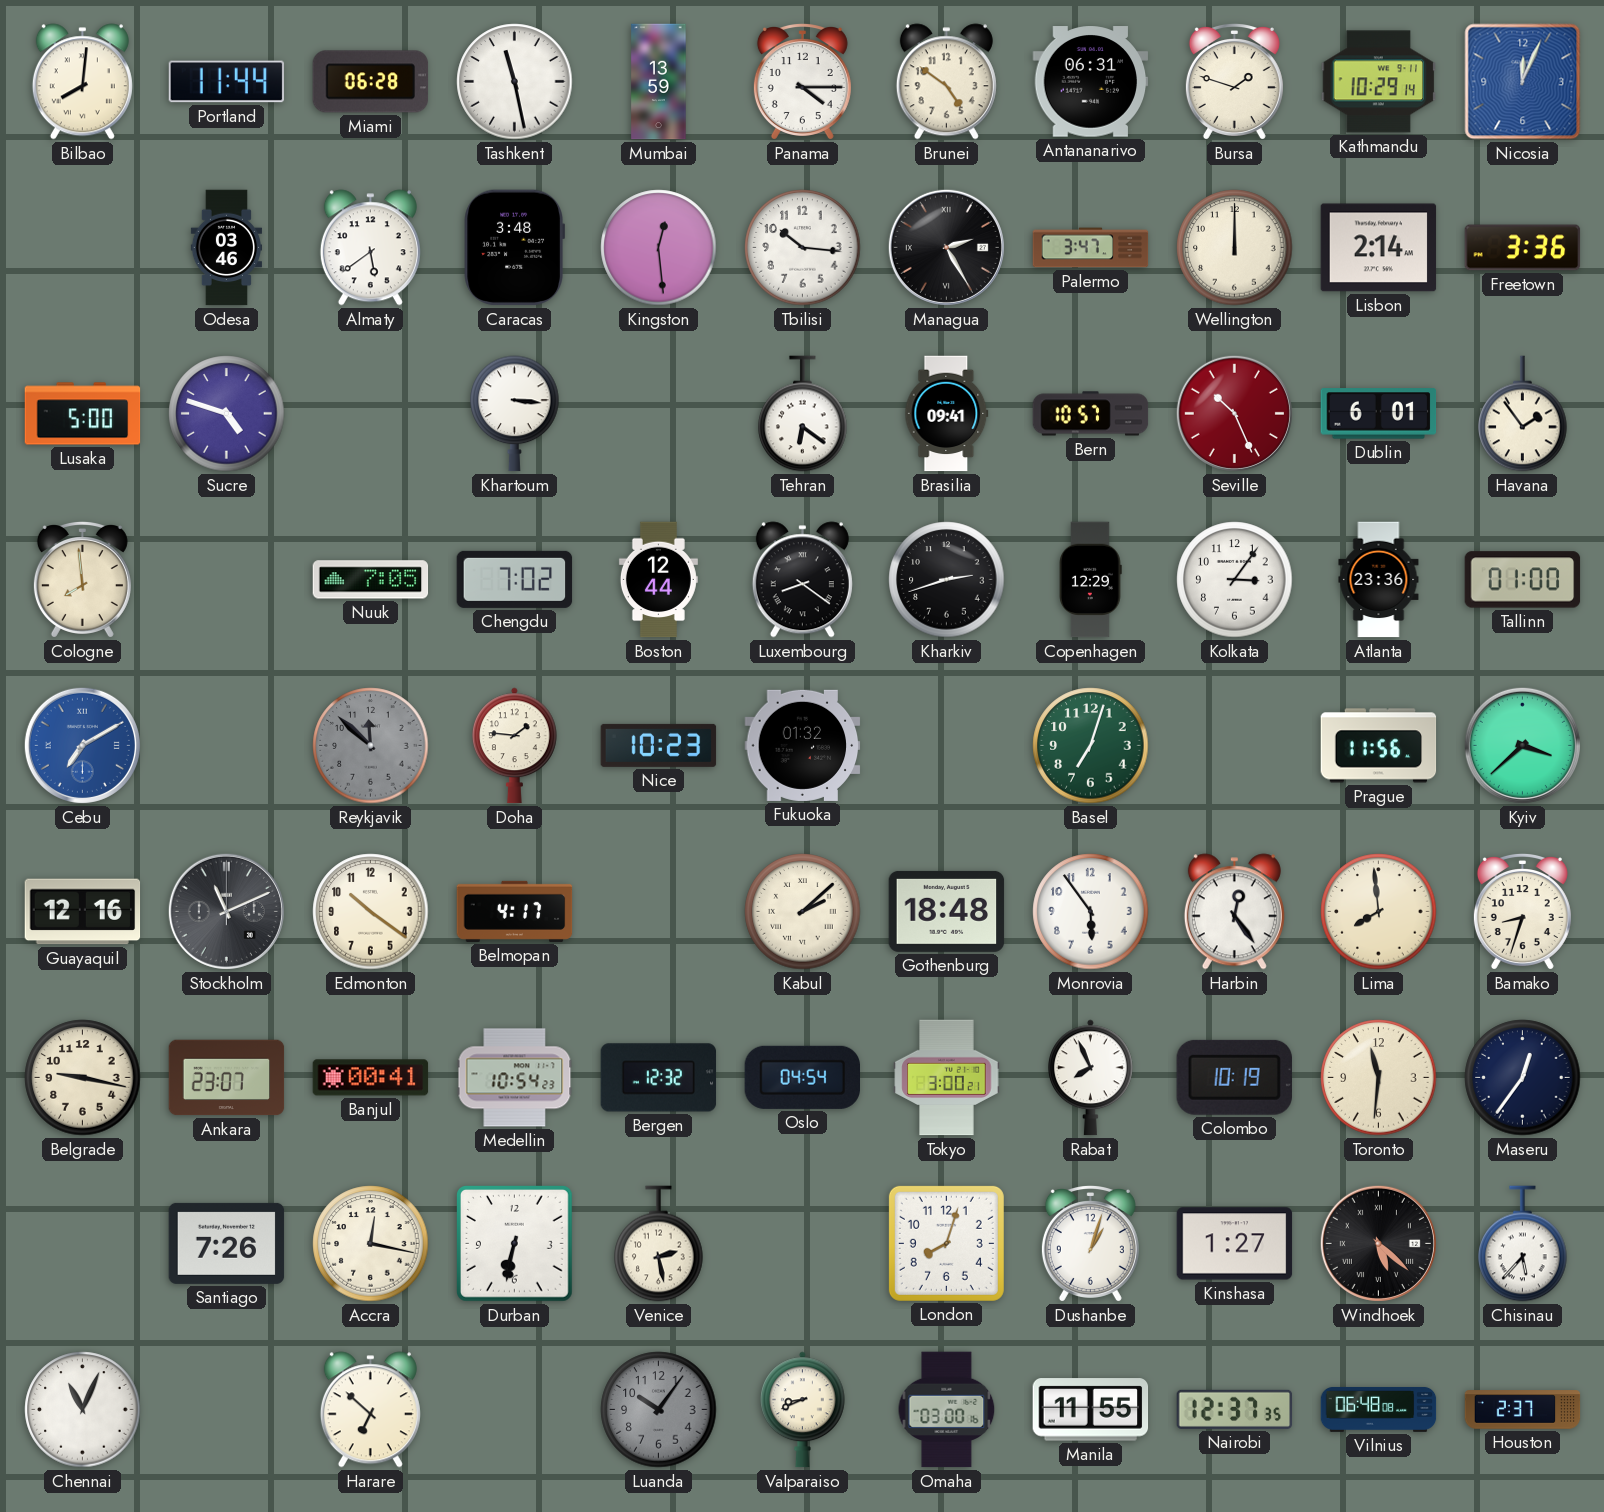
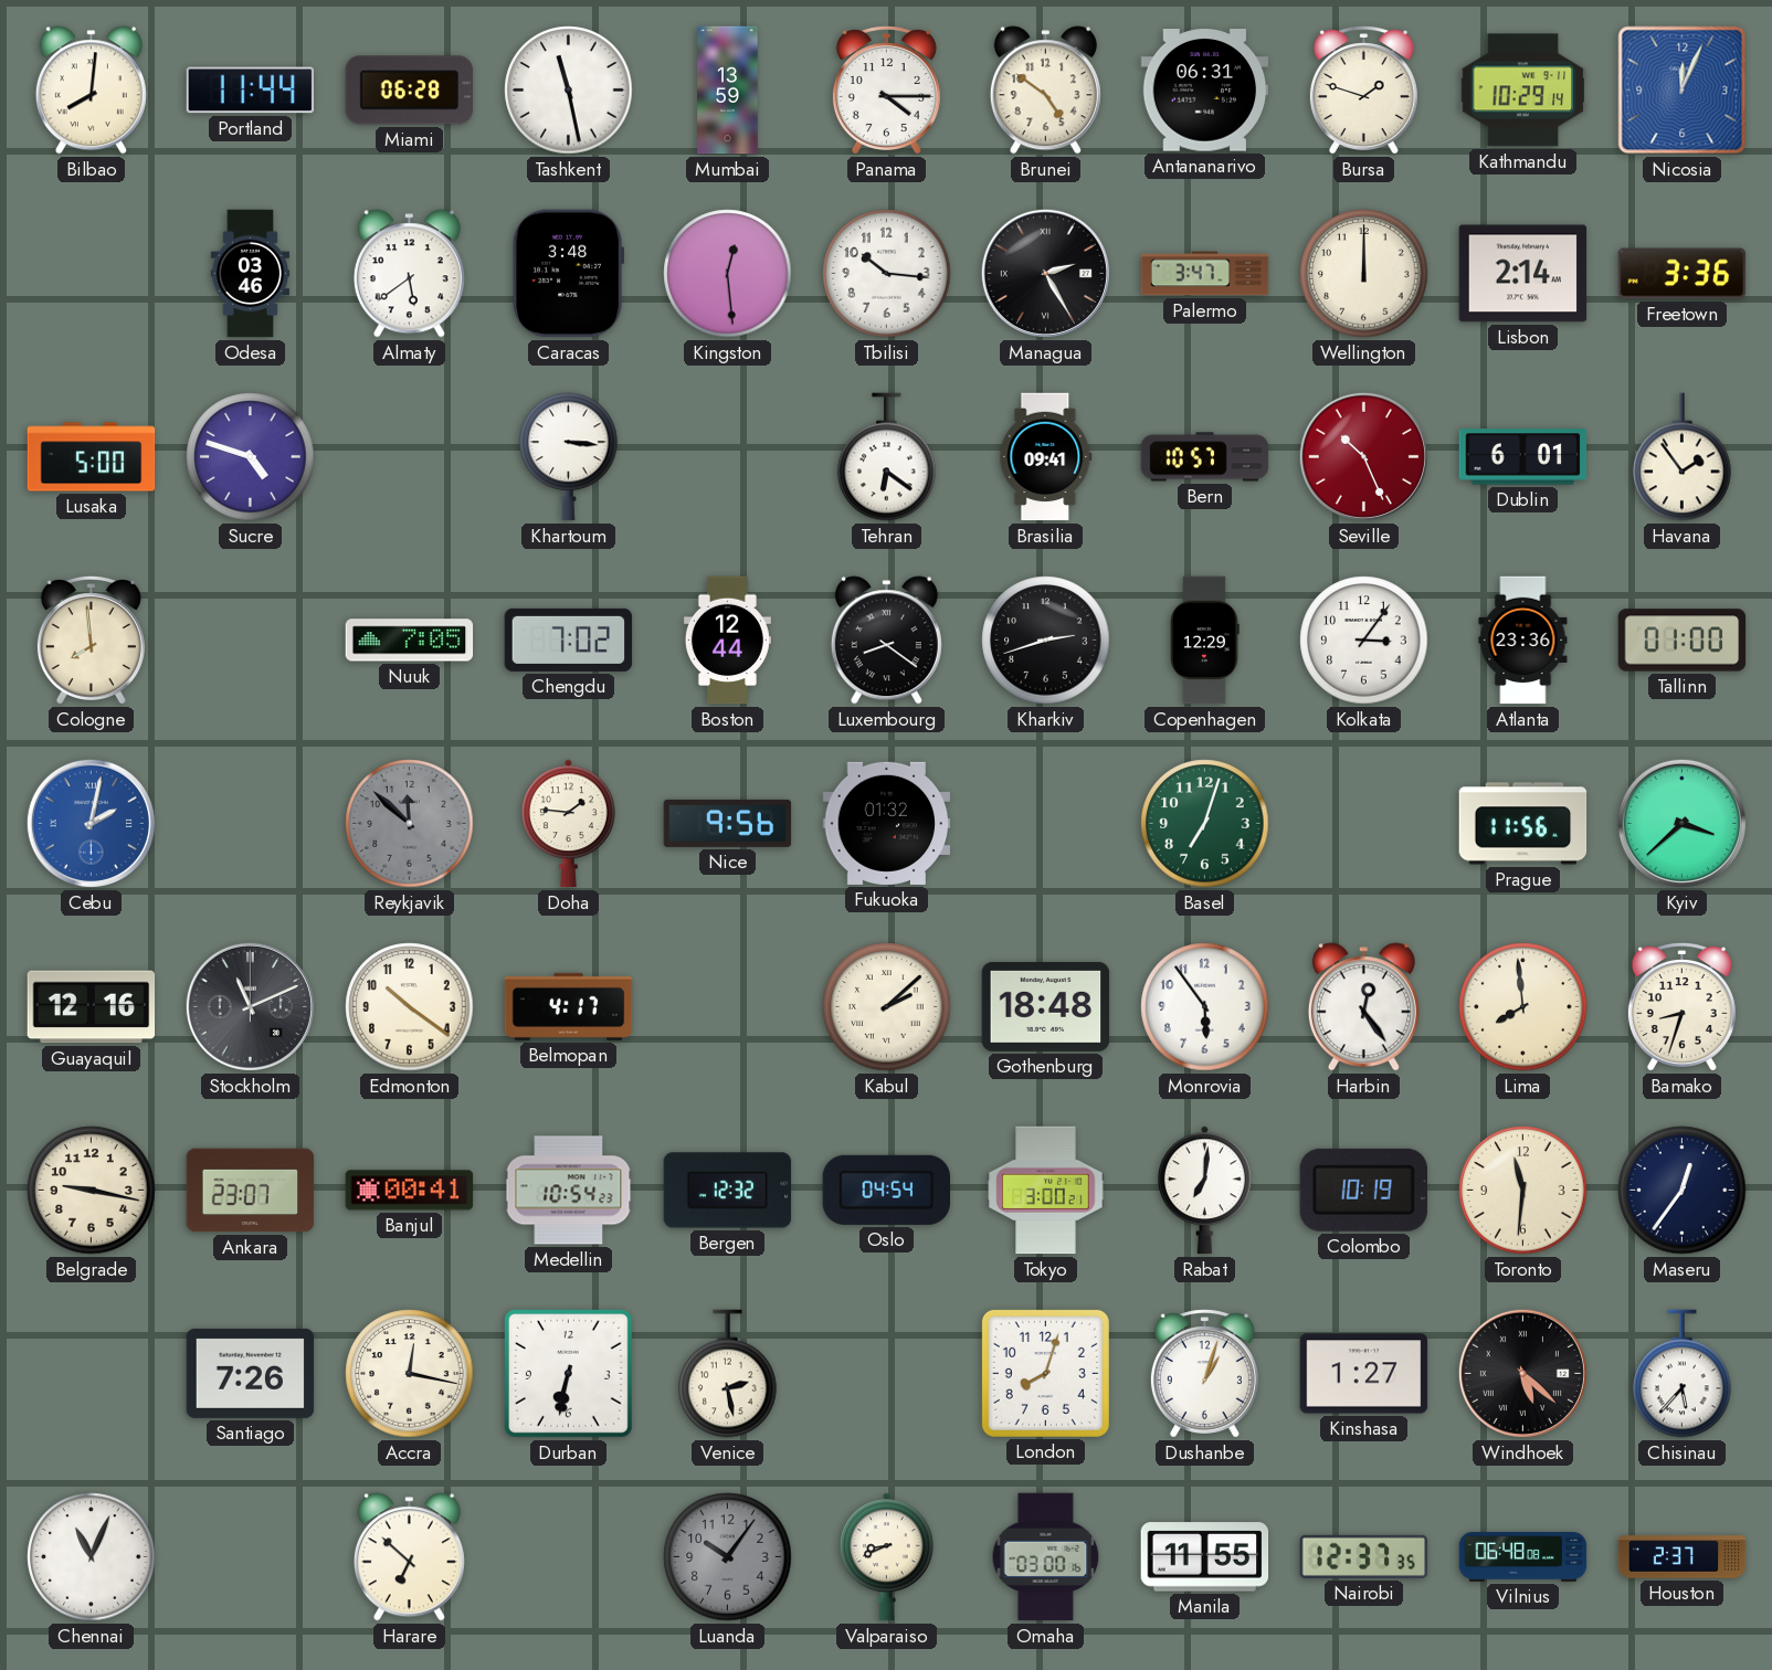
Cebu: 7:10 -> 2:02
Nice: 10:23 -> 9:56
Rabat: 7:56 -> 7:01
